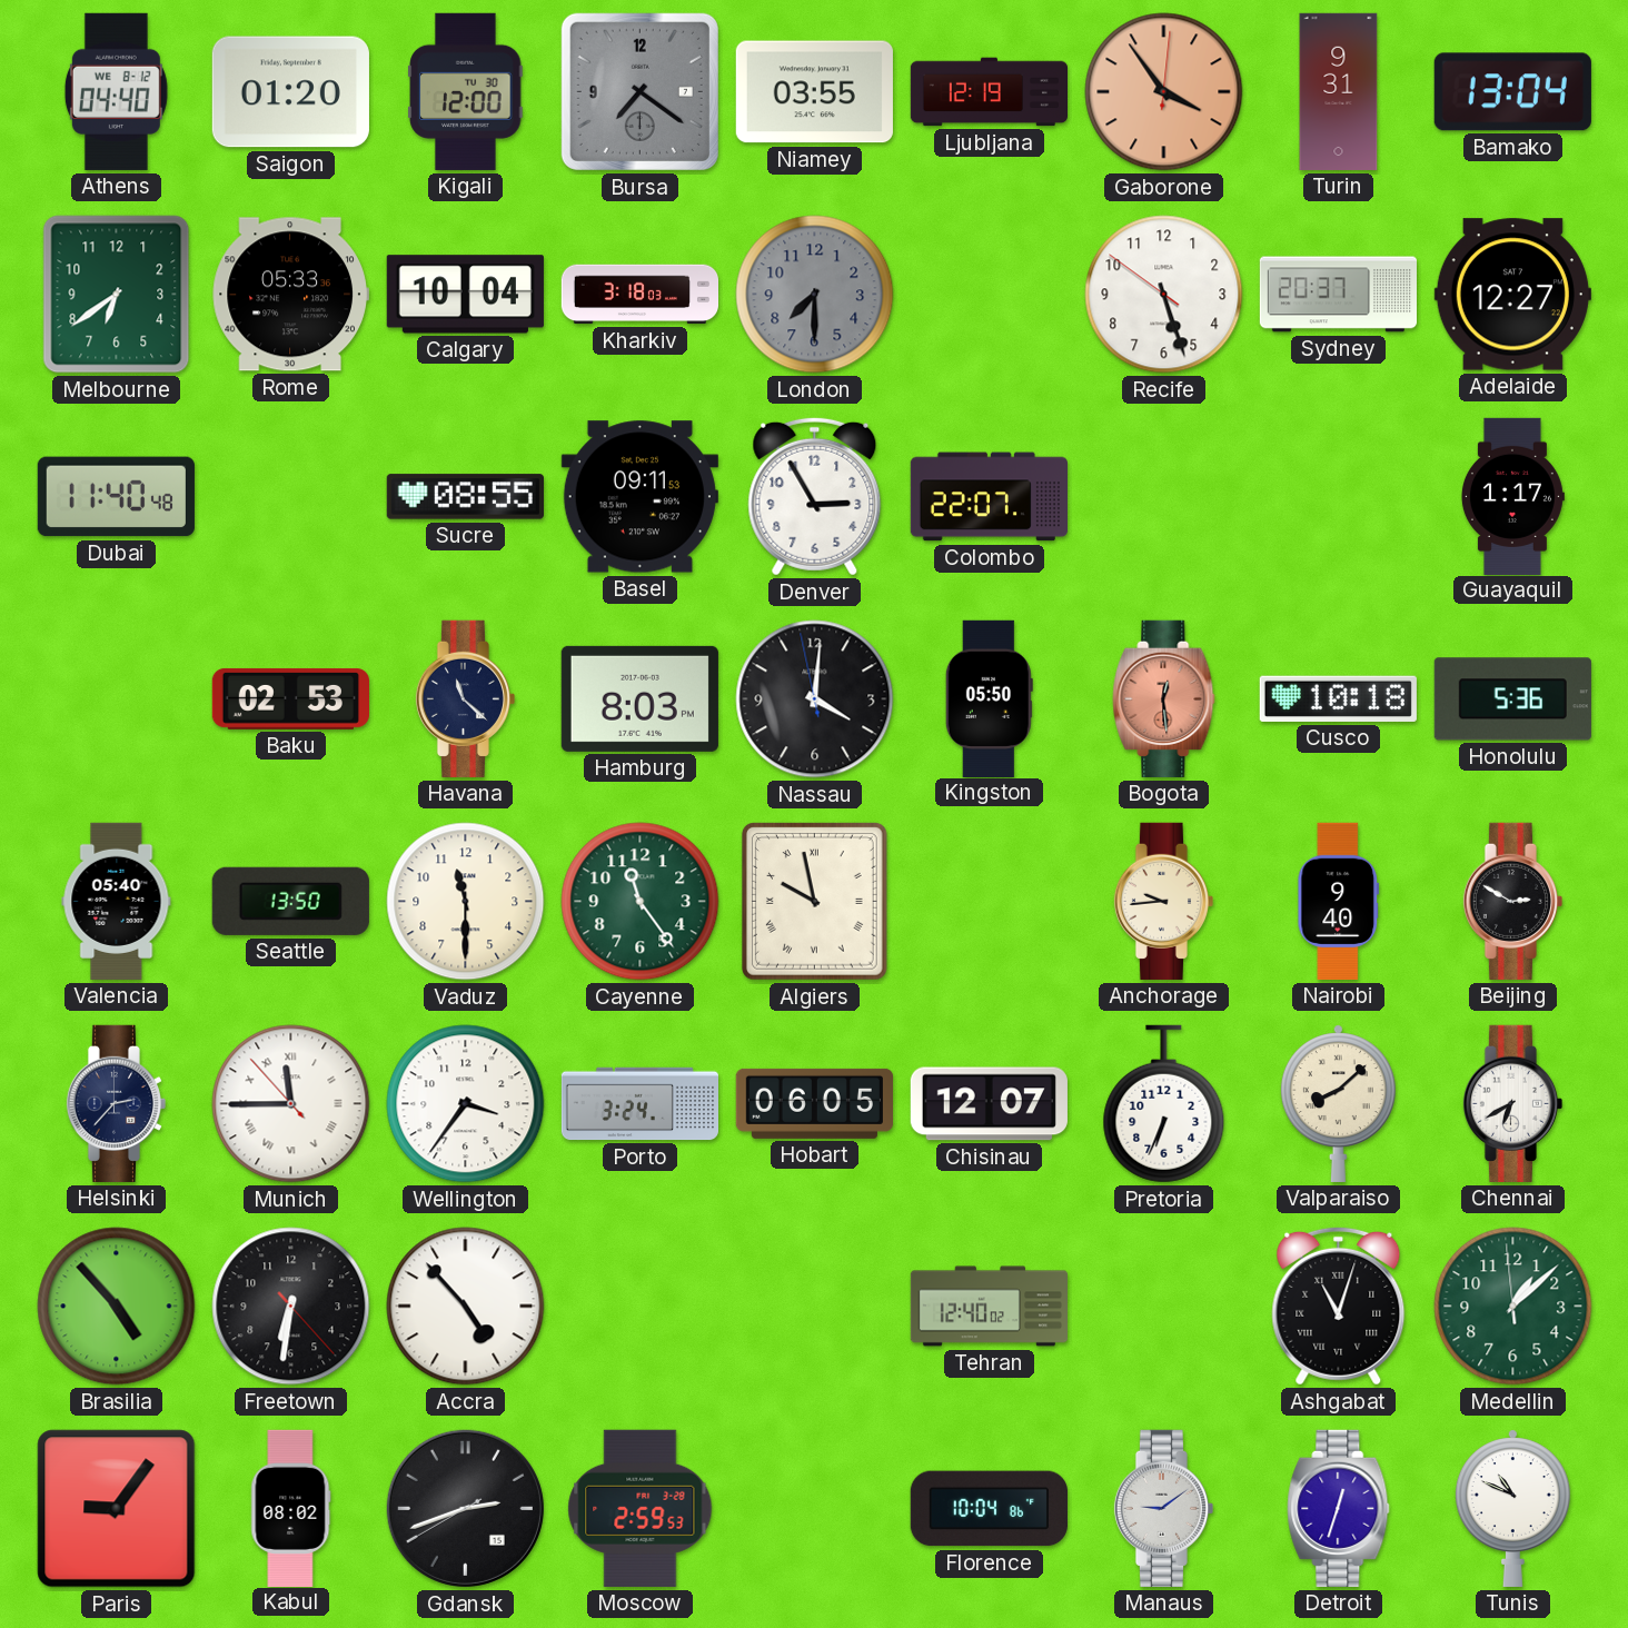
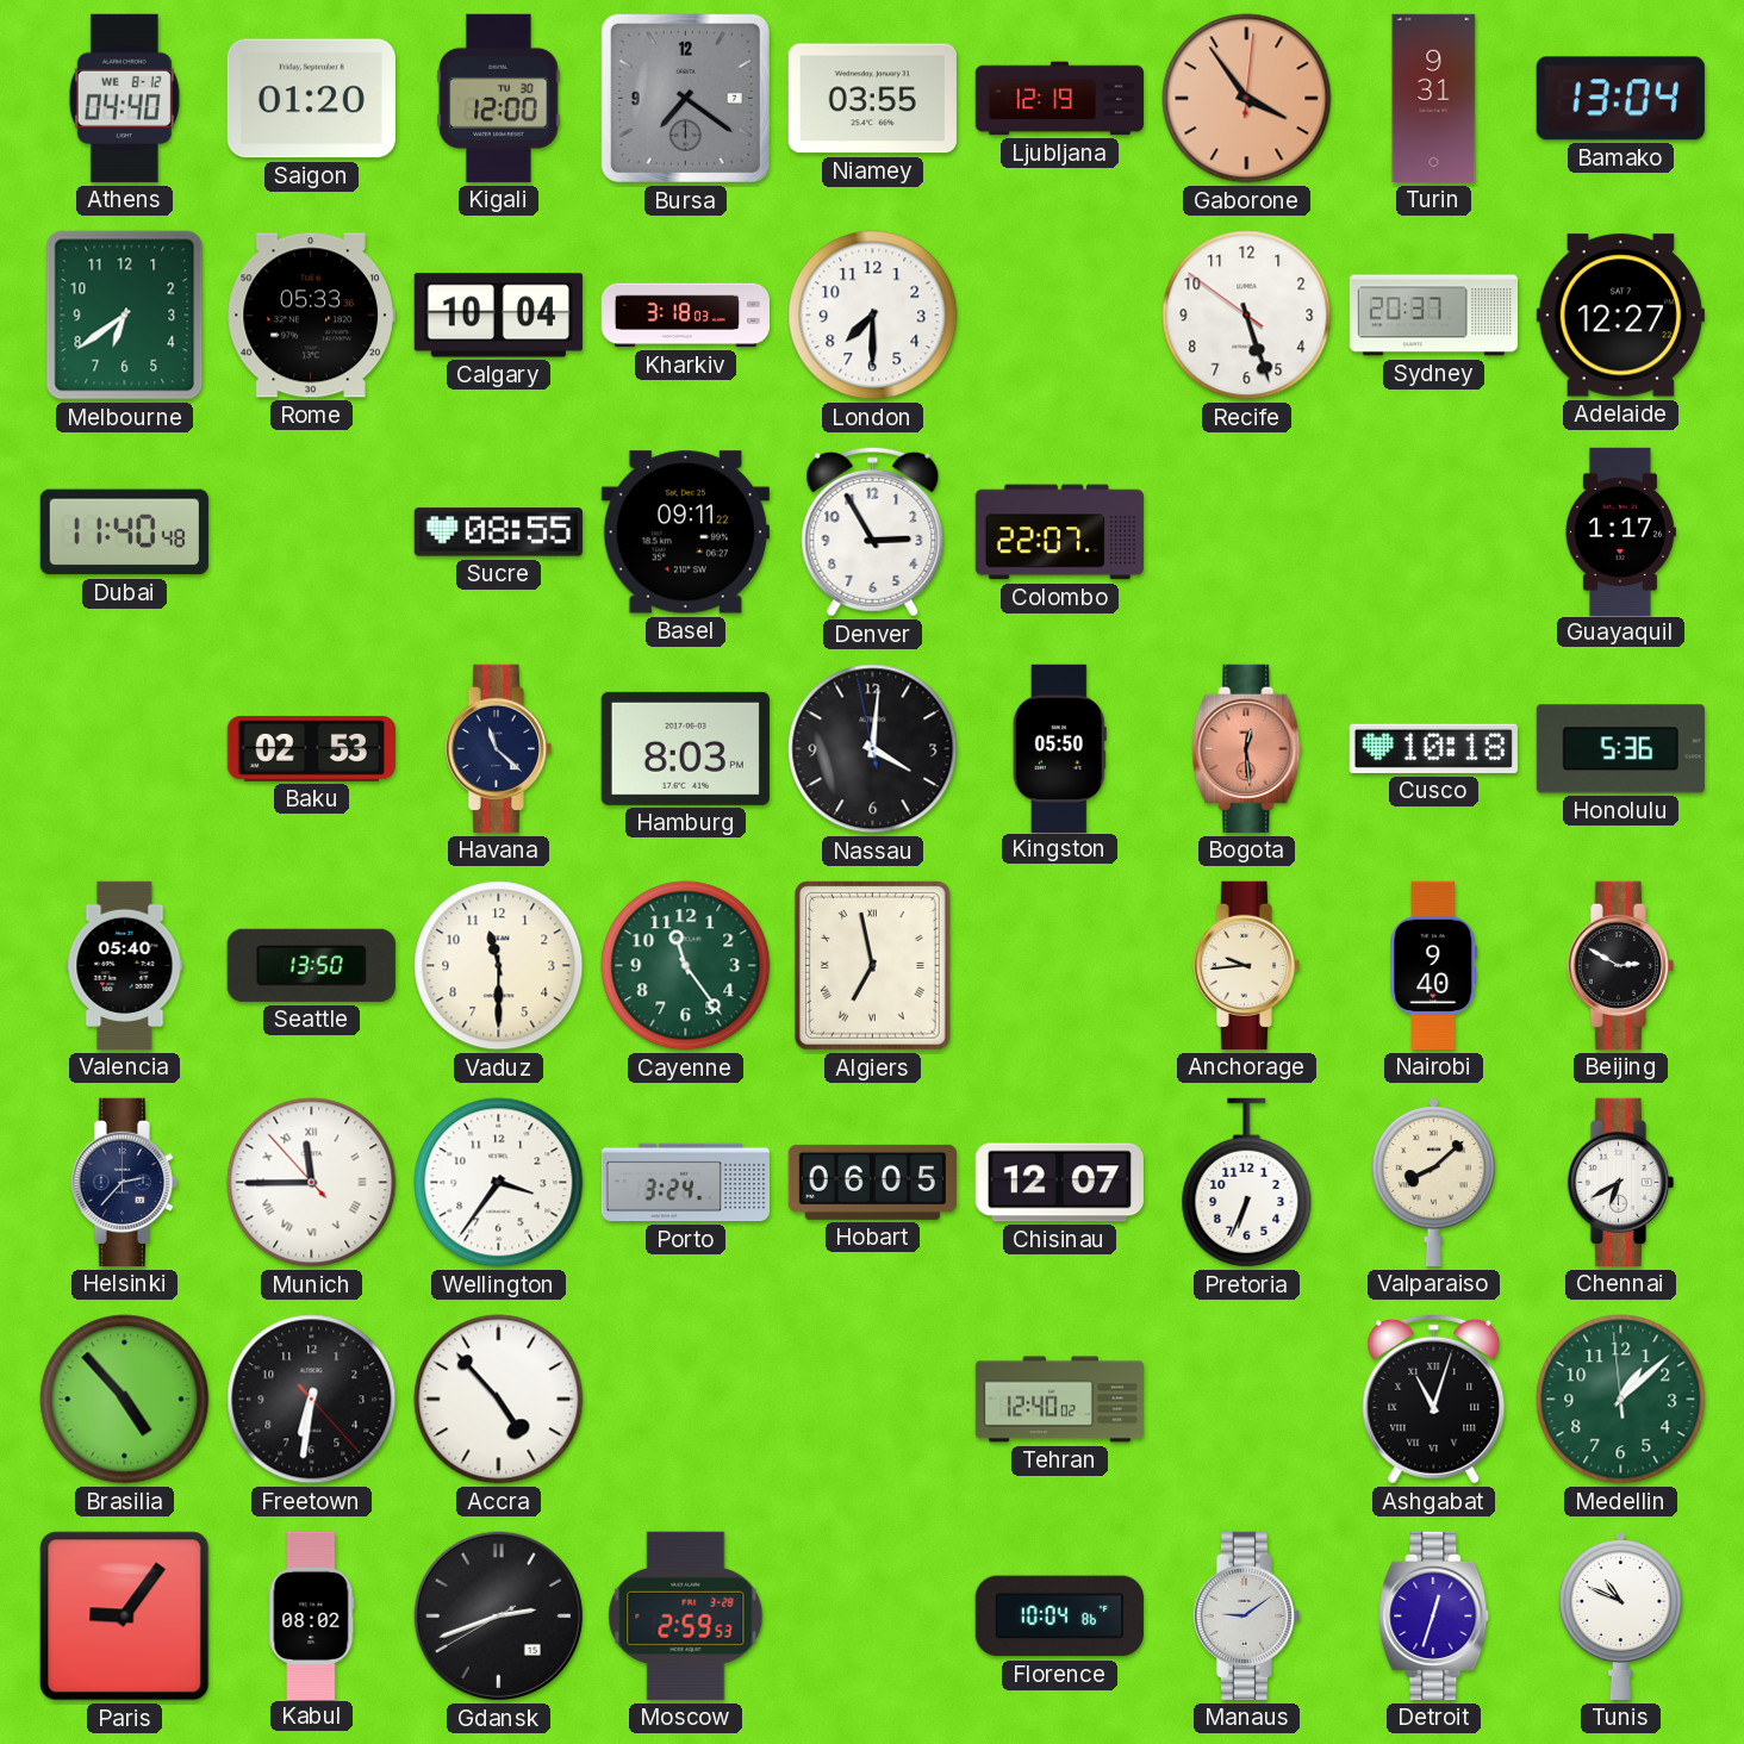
London dial: grey -> white
Basel: 09:11:53 -> 09:11:22
Algiers: 9:58 -> 6:58
